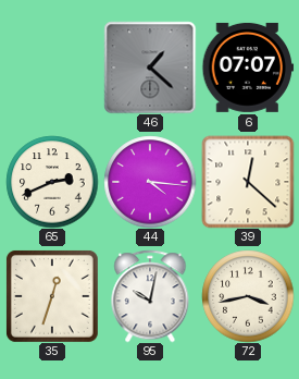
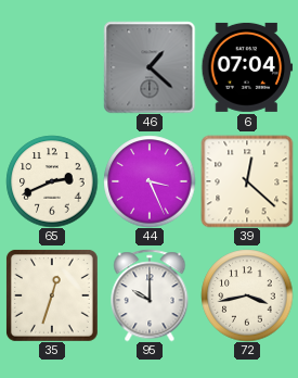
6: 07:07 -> 07:04
44: 4:16 -> 3:26
95: 10:02 -> 10:00
